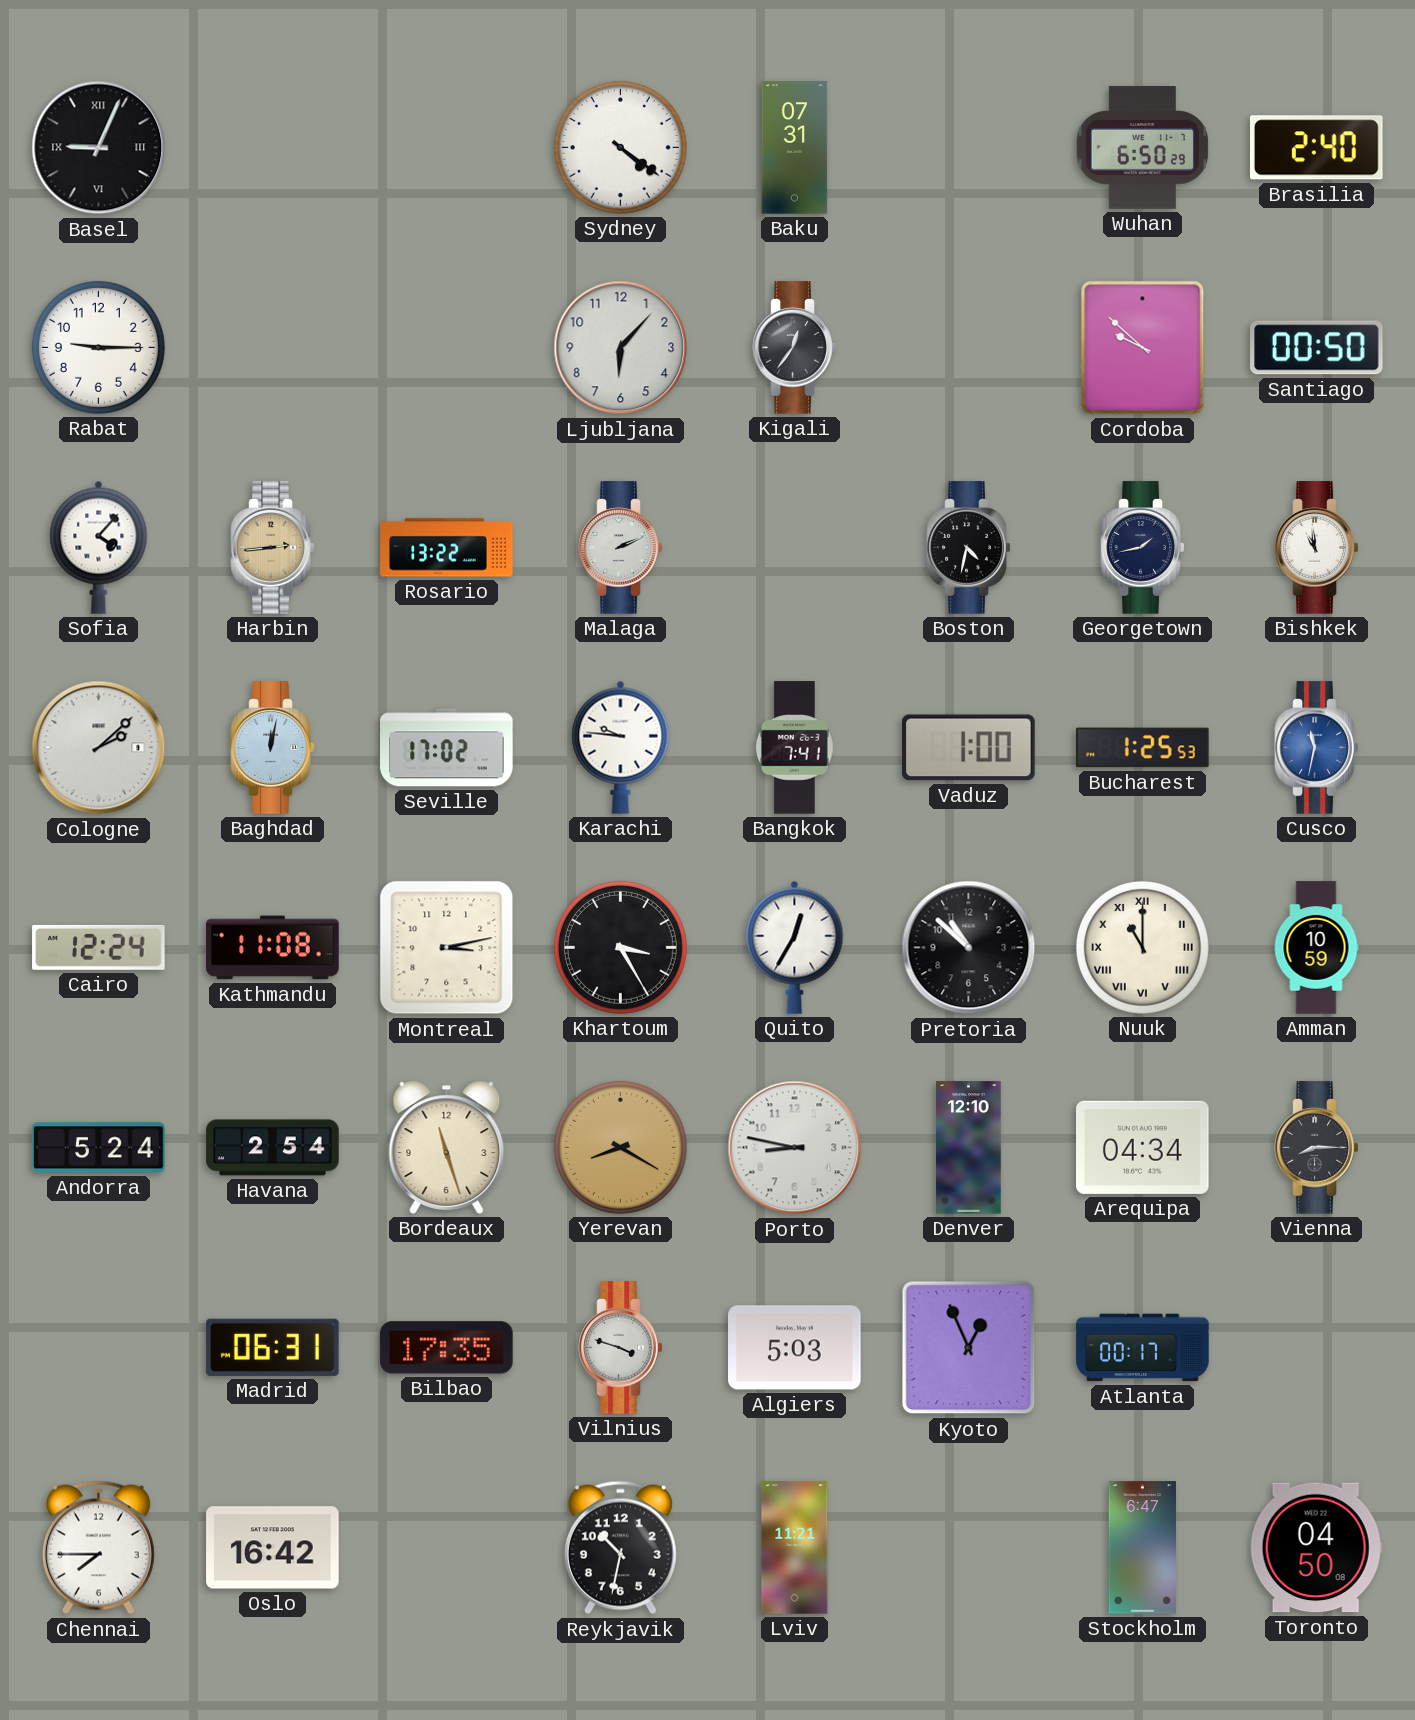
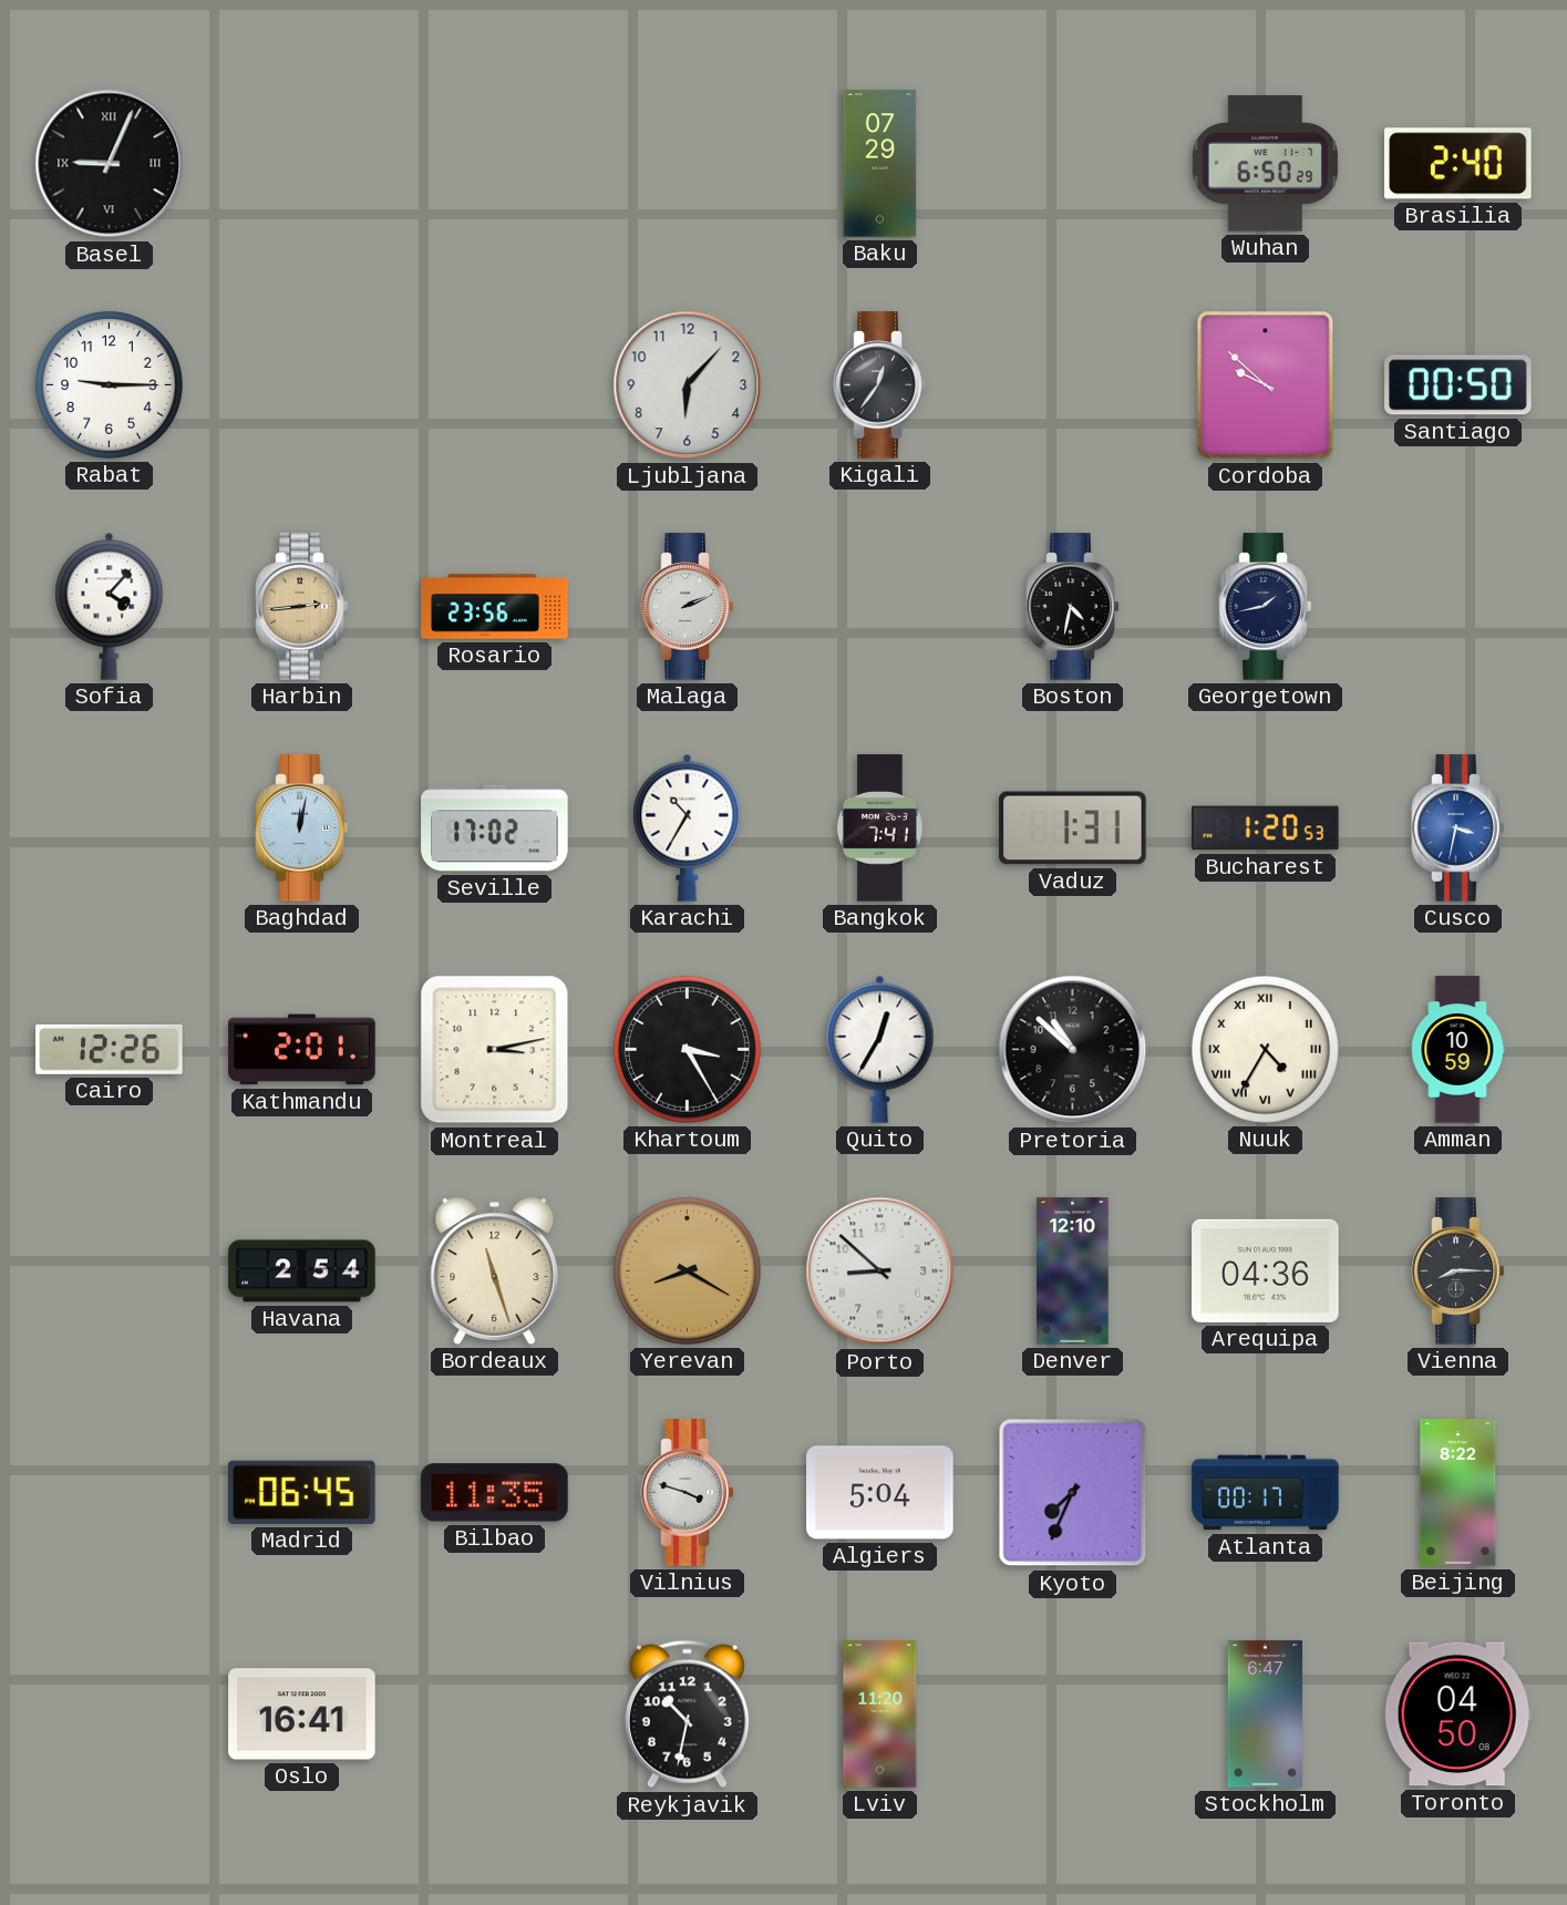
Sydney: 4:21 -> none
Baku: 07:31 -> 07:29
Rosario: 13:22 -> 23:56
Bishkek: 10:59 -> none
Cologne: 2:08 -> none
Karachi: 9:46 -> 10:35
Vaduz: 1:00 -> 1:31
Bucharest: 1:25 -> 1:20
Cusco: 11:32 -> 3:32
Cairo: 12:24 -> 12:26
Kathmandu: 11:08 -> 2:01
Nuuk: 11:00 -> 4:35
Andorra: 5:24 -> none
Porto: 8:47 -> 8:52
Arequipa: 04:34 -> 04:36
Madrid: 06:31 -> 06:45
Bilbao: 17:35 -> 11:35
Algiers: 5:03 -> 5:04
Kyoto: 12:56 -> 7:34
Beijing: none -> 8:22
Chennai: 7:45 -> none
Oslo: 16:42 -> 16:41
Lviv: 11:21 -> 11:20
